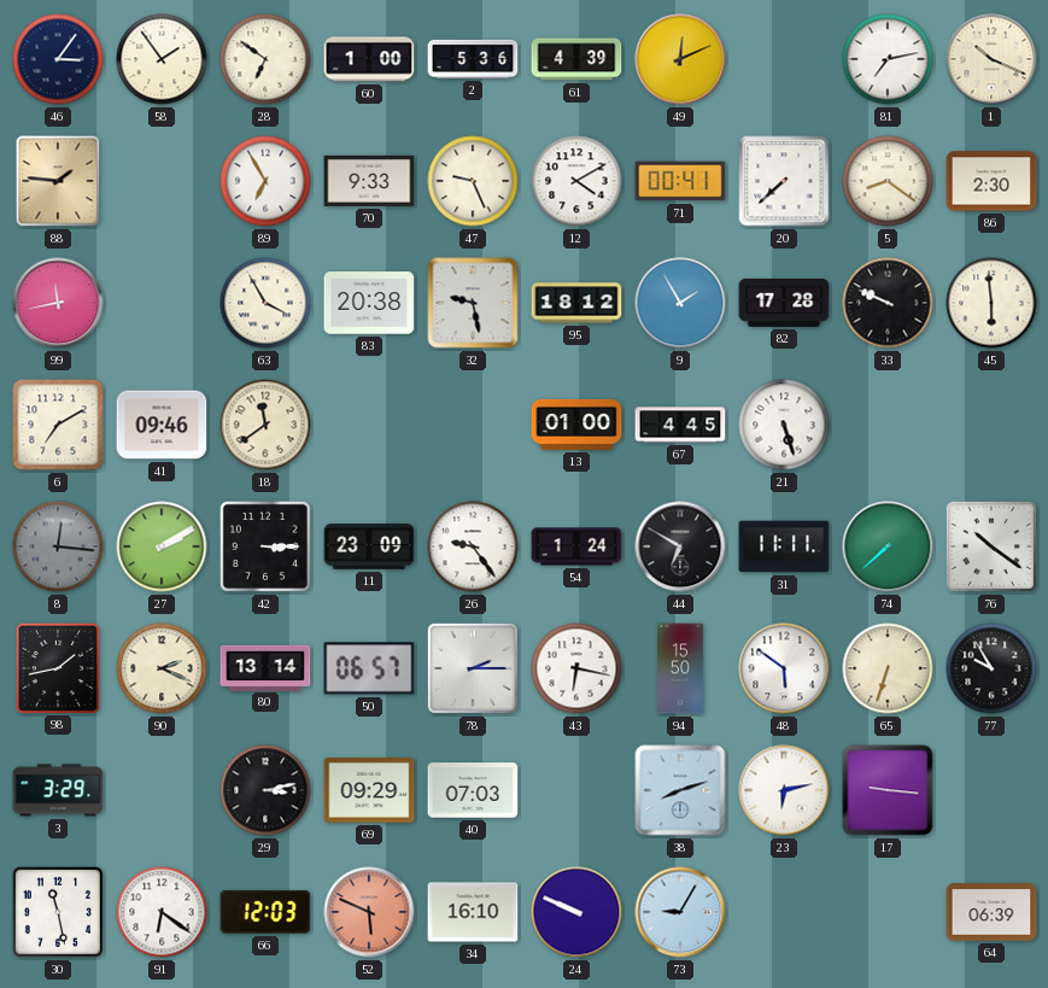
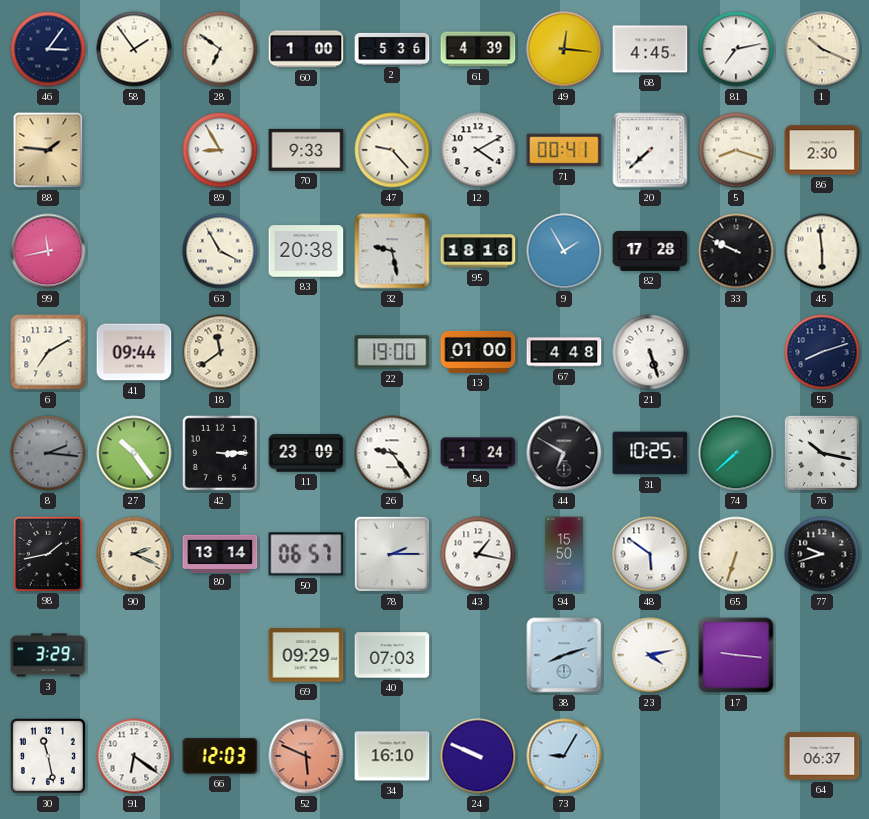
49: 12:11 -> 12:16
68: none -> 4:45
89: 6:55 -> 8:55
47: 9:26 -> 9:23
5: 8:21 -> 8:18
95: 18:12 -> 18:16
41: 09:46 -> 09:44
22: none -> 19:00
67: 4:45 -> 4:48
55: none -> 8:12
8: 12:16 -> 2:16
27: 2:10 -> 10:24
31: 11:11 -> 10:25
76: 10:21 -> 10:17
43: 6:17 -> 1:17
77: 9:55 -> 9:42
29: 3:13 -> none
23: 6:13 -> 4:13
64: 06:39 -> 06:37
